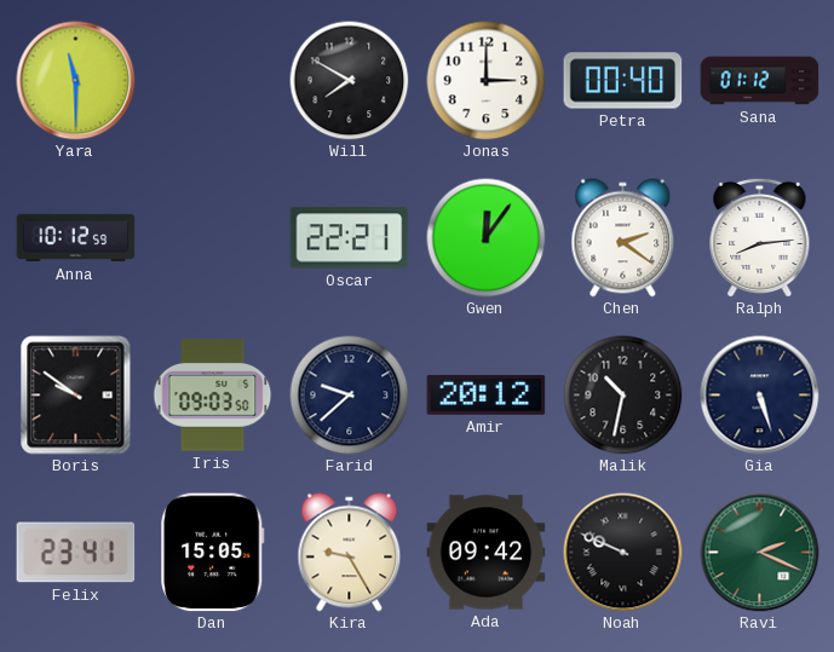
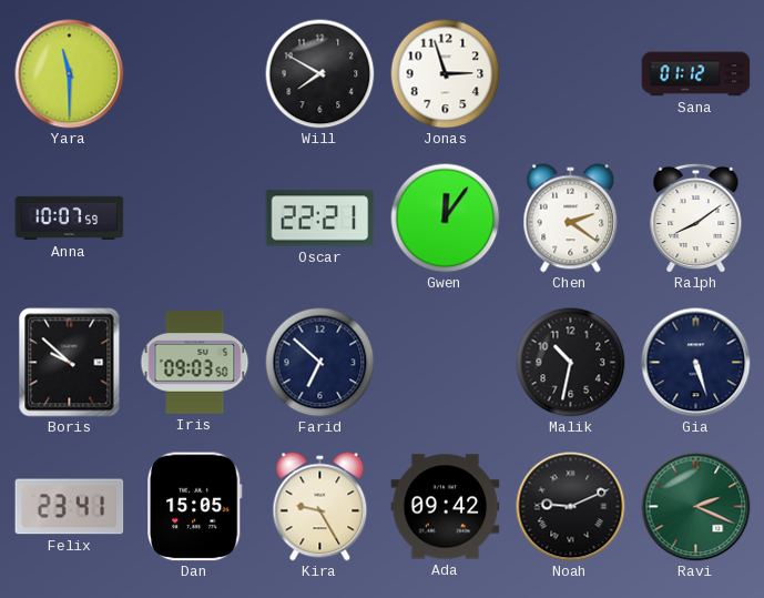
Jonas: 3:00 -> 2:57
Petra: 00:40 -> none
Anna: 10:12 -> 10:07
Ralph: 8:14 -> 8:09
Boris: 9:51 -> 9:52
Farid: 9:38 -> 6:52
Amir: 20:12 -> none
Noah: 9:49 -> 9:11
